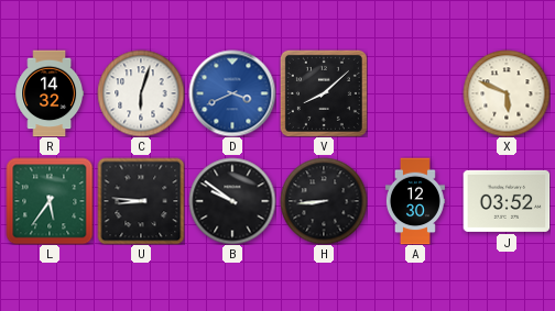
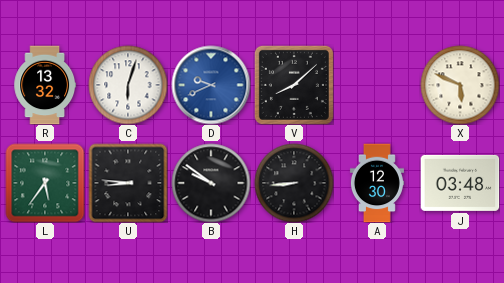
R: 14:32 -> 13:32
D: 3:41 -> 9:41
J: 03:52 -> 03:48
